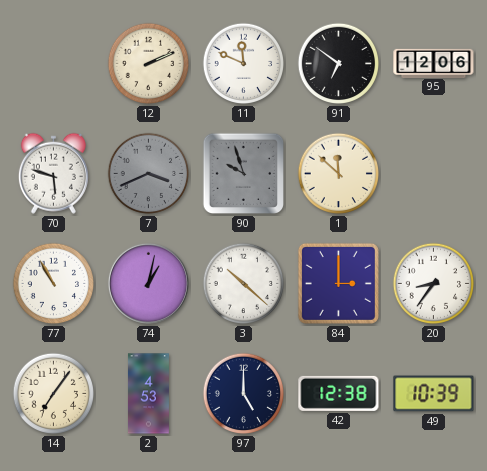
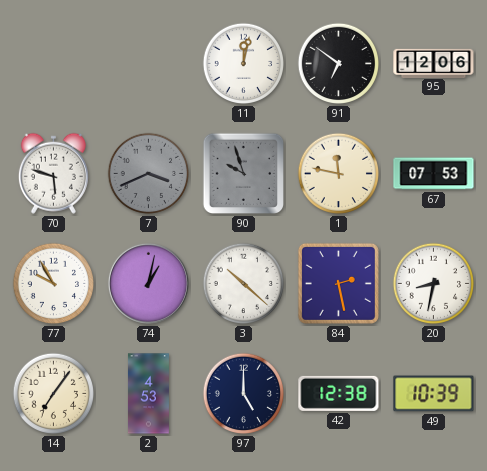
12: 2:11 -> none
11: 11:49 -> 12:02
1: 11:52 -> 11:47
67: none -> 07:53
77: 10:55 -> 9:55
84: 3:00 -> 2:28
20: 8:36 -> 8:32
